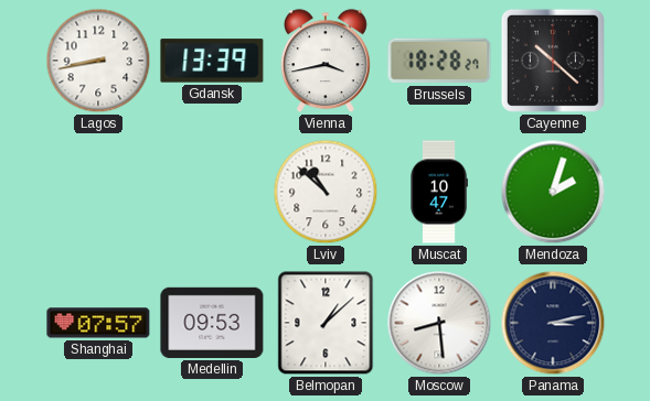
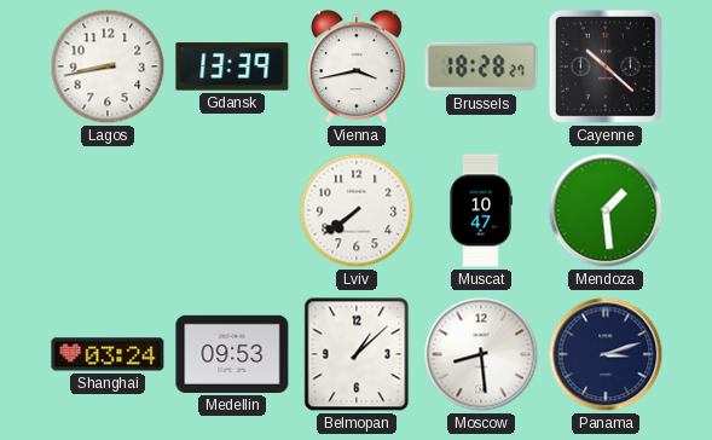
Lviv: 10:52 -> 7:39
Mendoza: 2:03 -> 1:29
Shanghai: 07:57 -> 03:24
Panama: 3:13 -> 3:12
